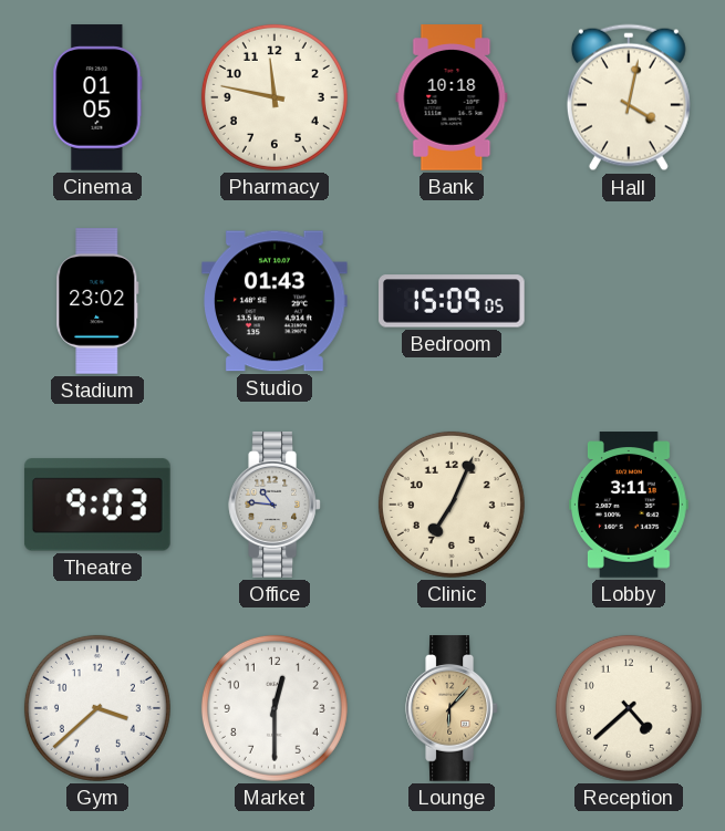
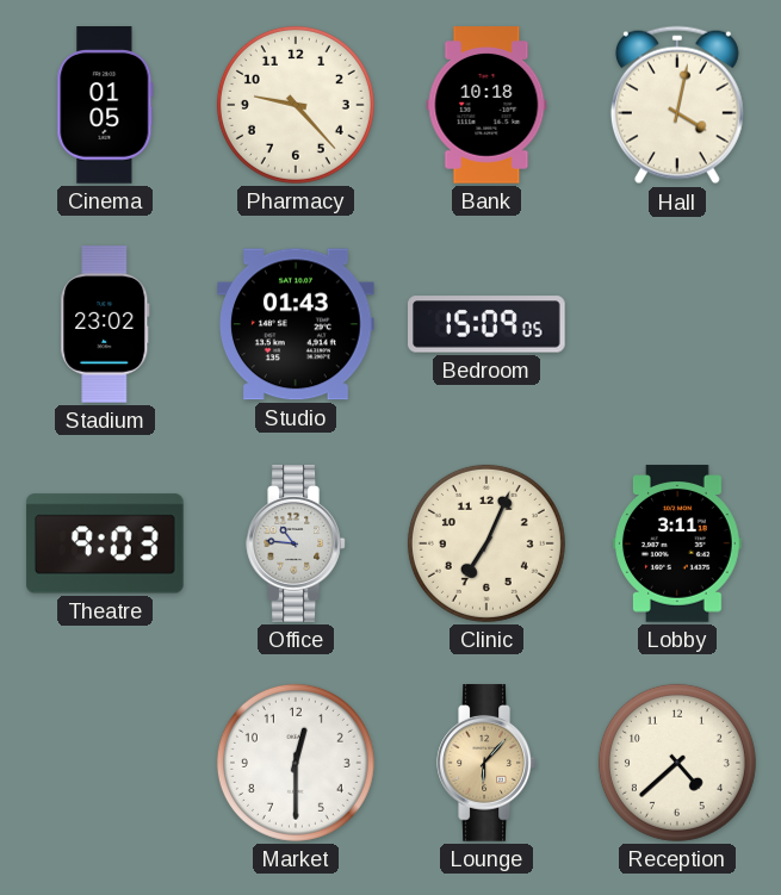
Pharmacy: 11:47 -> 9:23
Gym: 3:38 -> none
